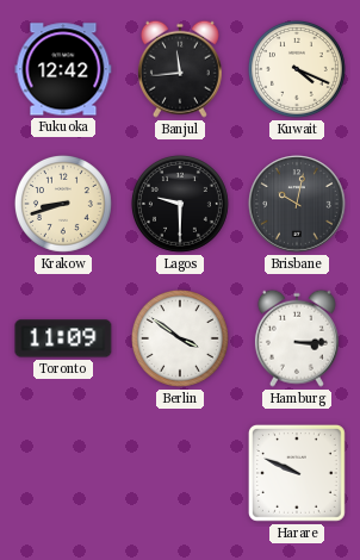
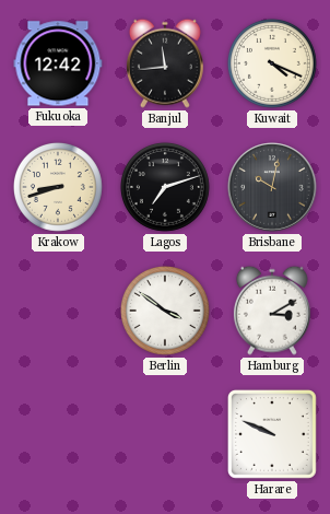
Lagos: 9:30 -> 7:12
Toronto: 11:09 -> none
Hamburg: 3:15 -> 3:10
